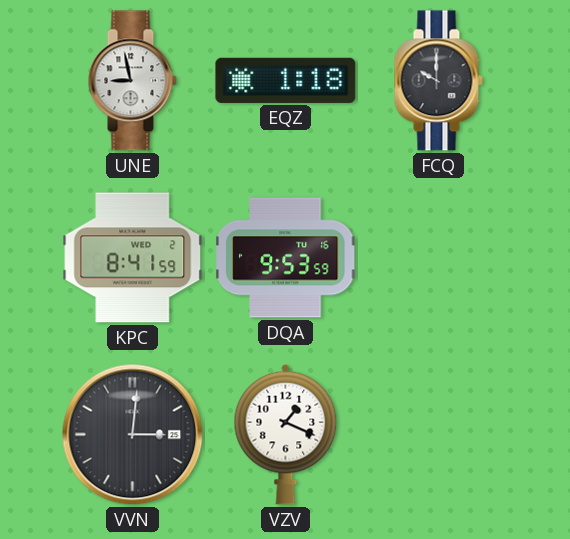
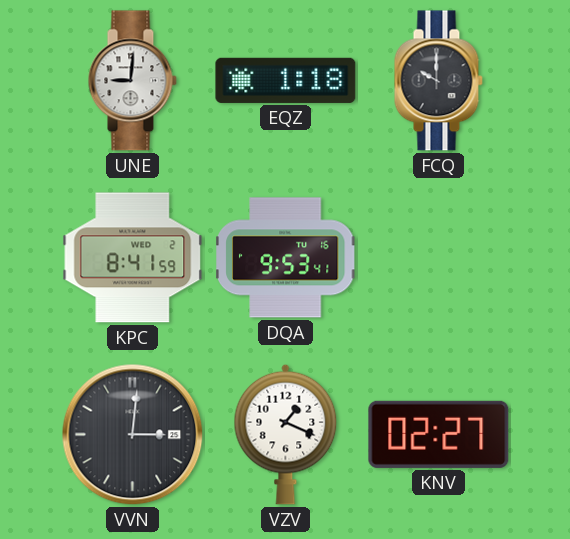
UNE: 8:58 -> 9:01
DQA: 9:53:59 -> 9:53:41
KNV: none -> 02:27
